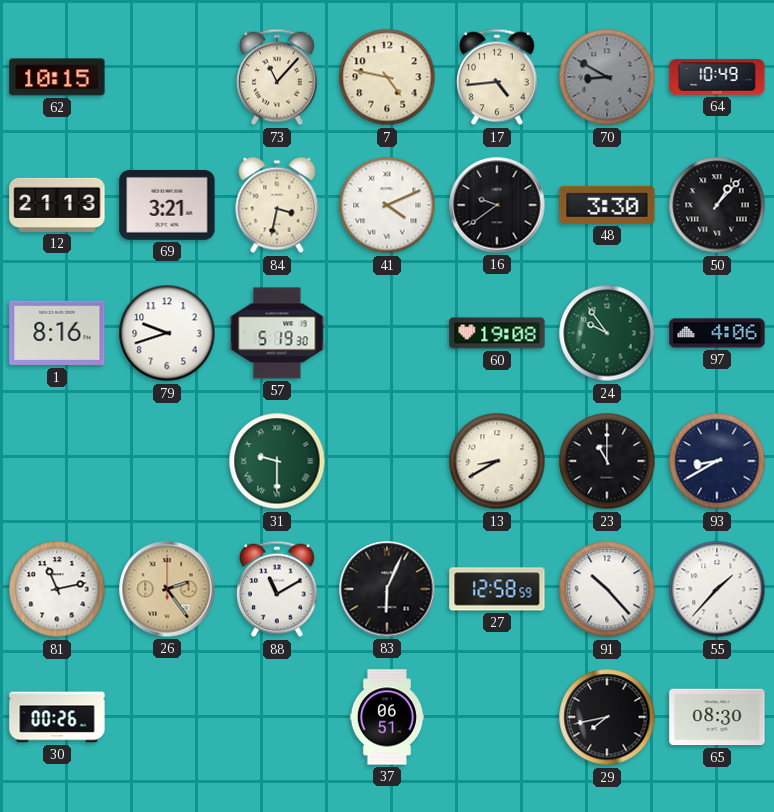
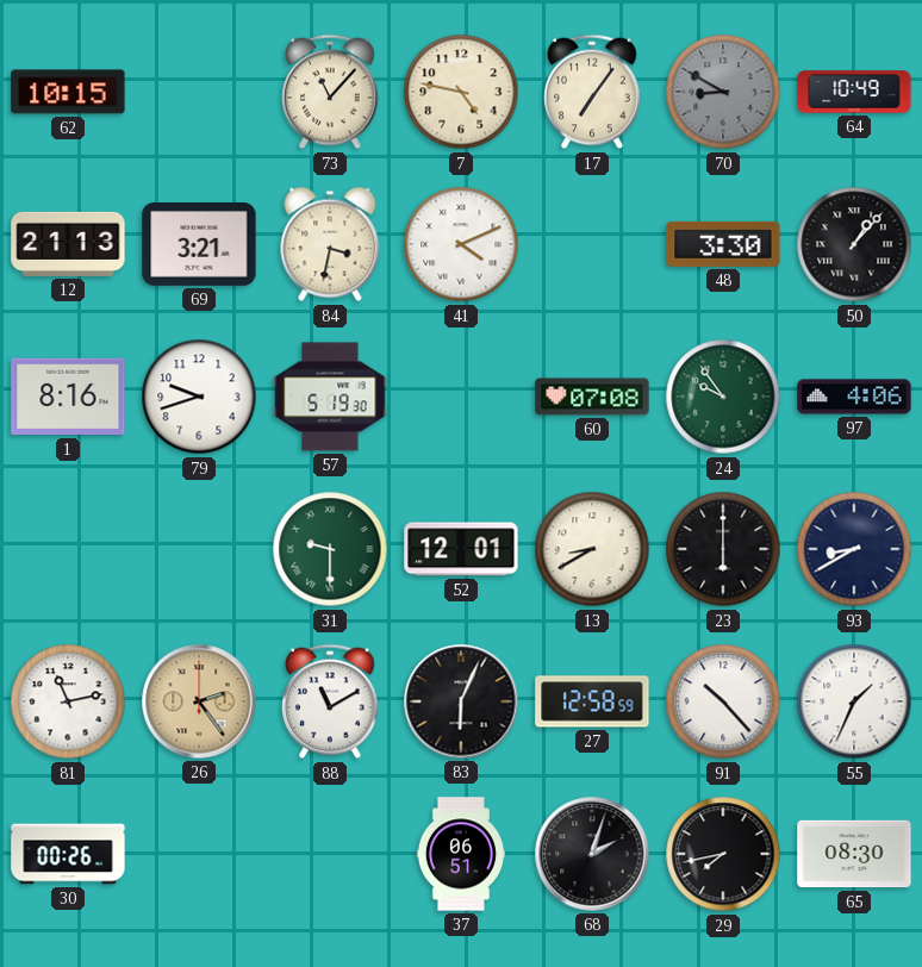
17: 4:44 -> 7:06
16: 9:39 -> none
60: 19:08 -> 07:08
52: none -> 12:01
23: 11:00 -> 6:00
55: 1:37 -> 1:34
68: none -> 2:03
